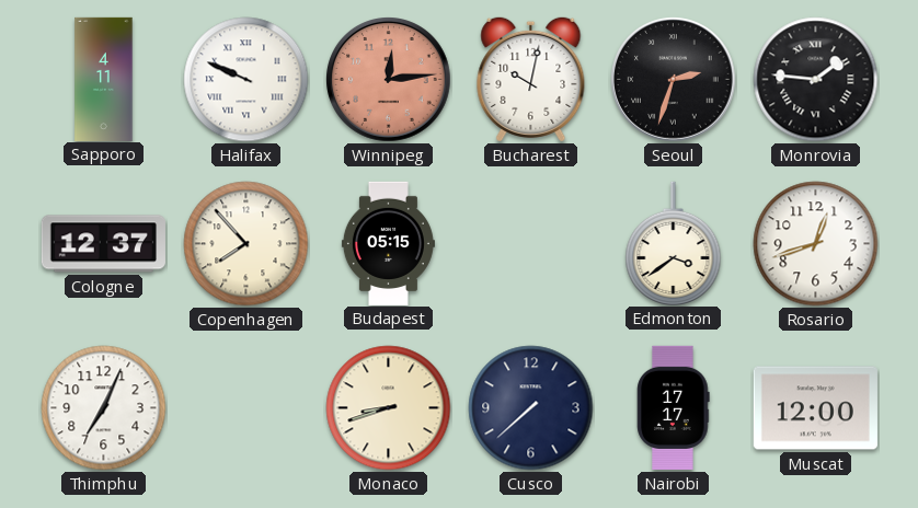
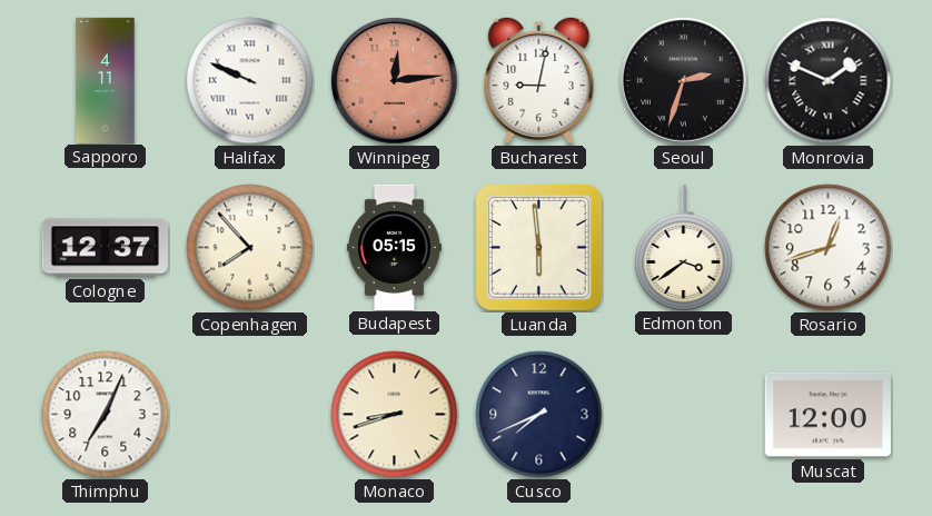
Bucharest: 10:02 -> 9:02
Monrovia: 1:46 -> 1:49
Luanda: none -> 5:59
Cusco: 7:38 -> 7:41
Nairobi: 17:17 -> none
